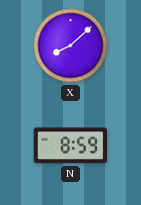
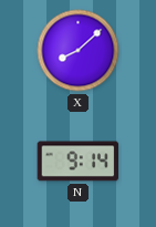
N: 8:59 -> 9:14
